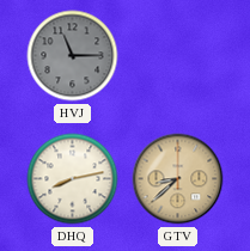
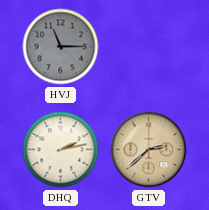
DHQ: 8:13 -> 2:13
GTV: 8:38 -> 2:38
